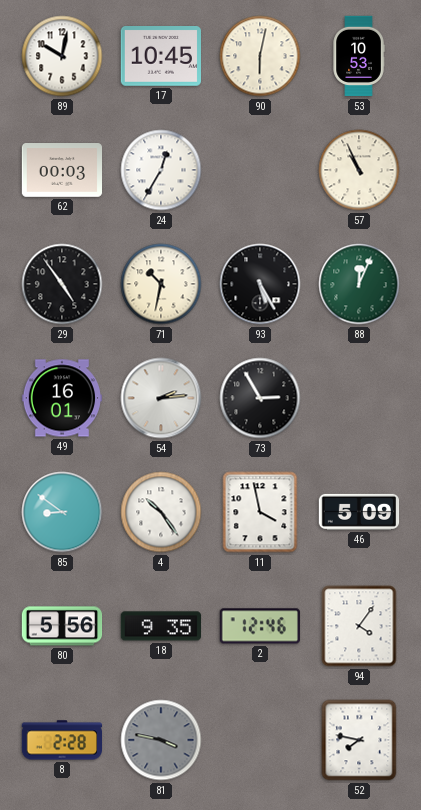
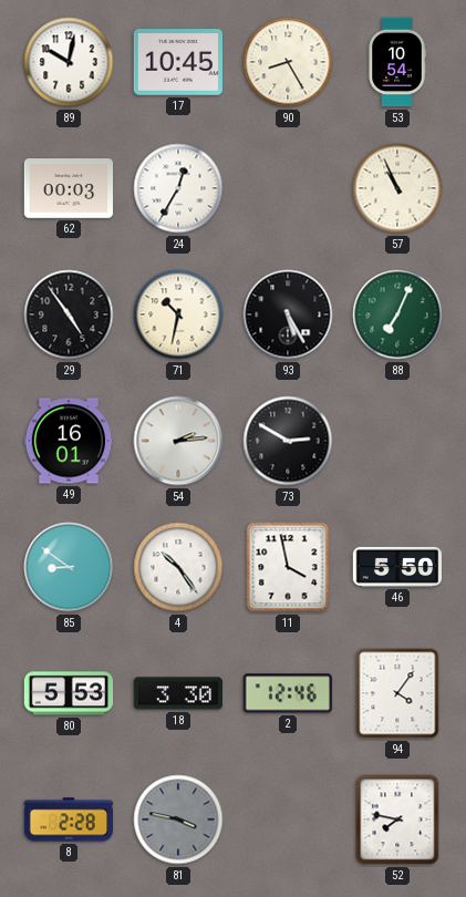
90: 6:02 -> 8:25
53: 10:53 -> 10:54
88: 12:04 -> 7:04
73: 2:55 -> 2:50
46: 5:09 -> 5:50
80: 5:56 -> 5:53
18: 9:35 -> 3:30
